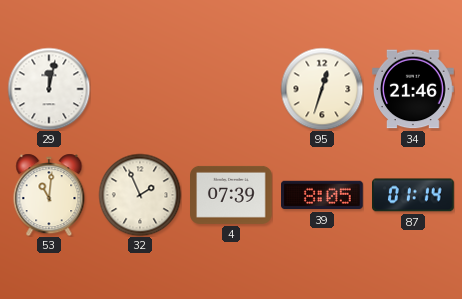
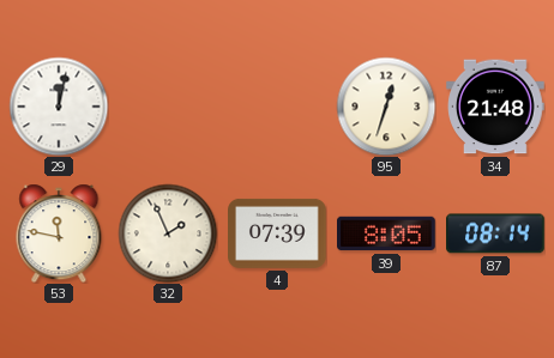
34: 21:46 -> 21:48
53: 11:01 -> 11:47
87: 01:14 -> 08:14
